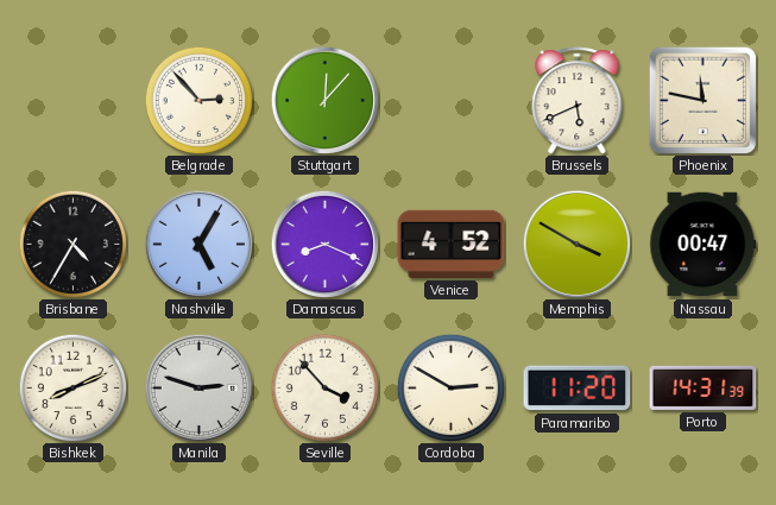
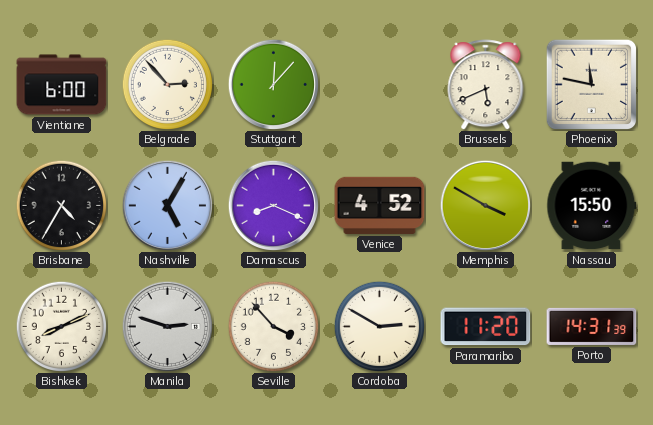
Vientiane: none -> 6:00
Nassau: 00:47 -> 15:50
